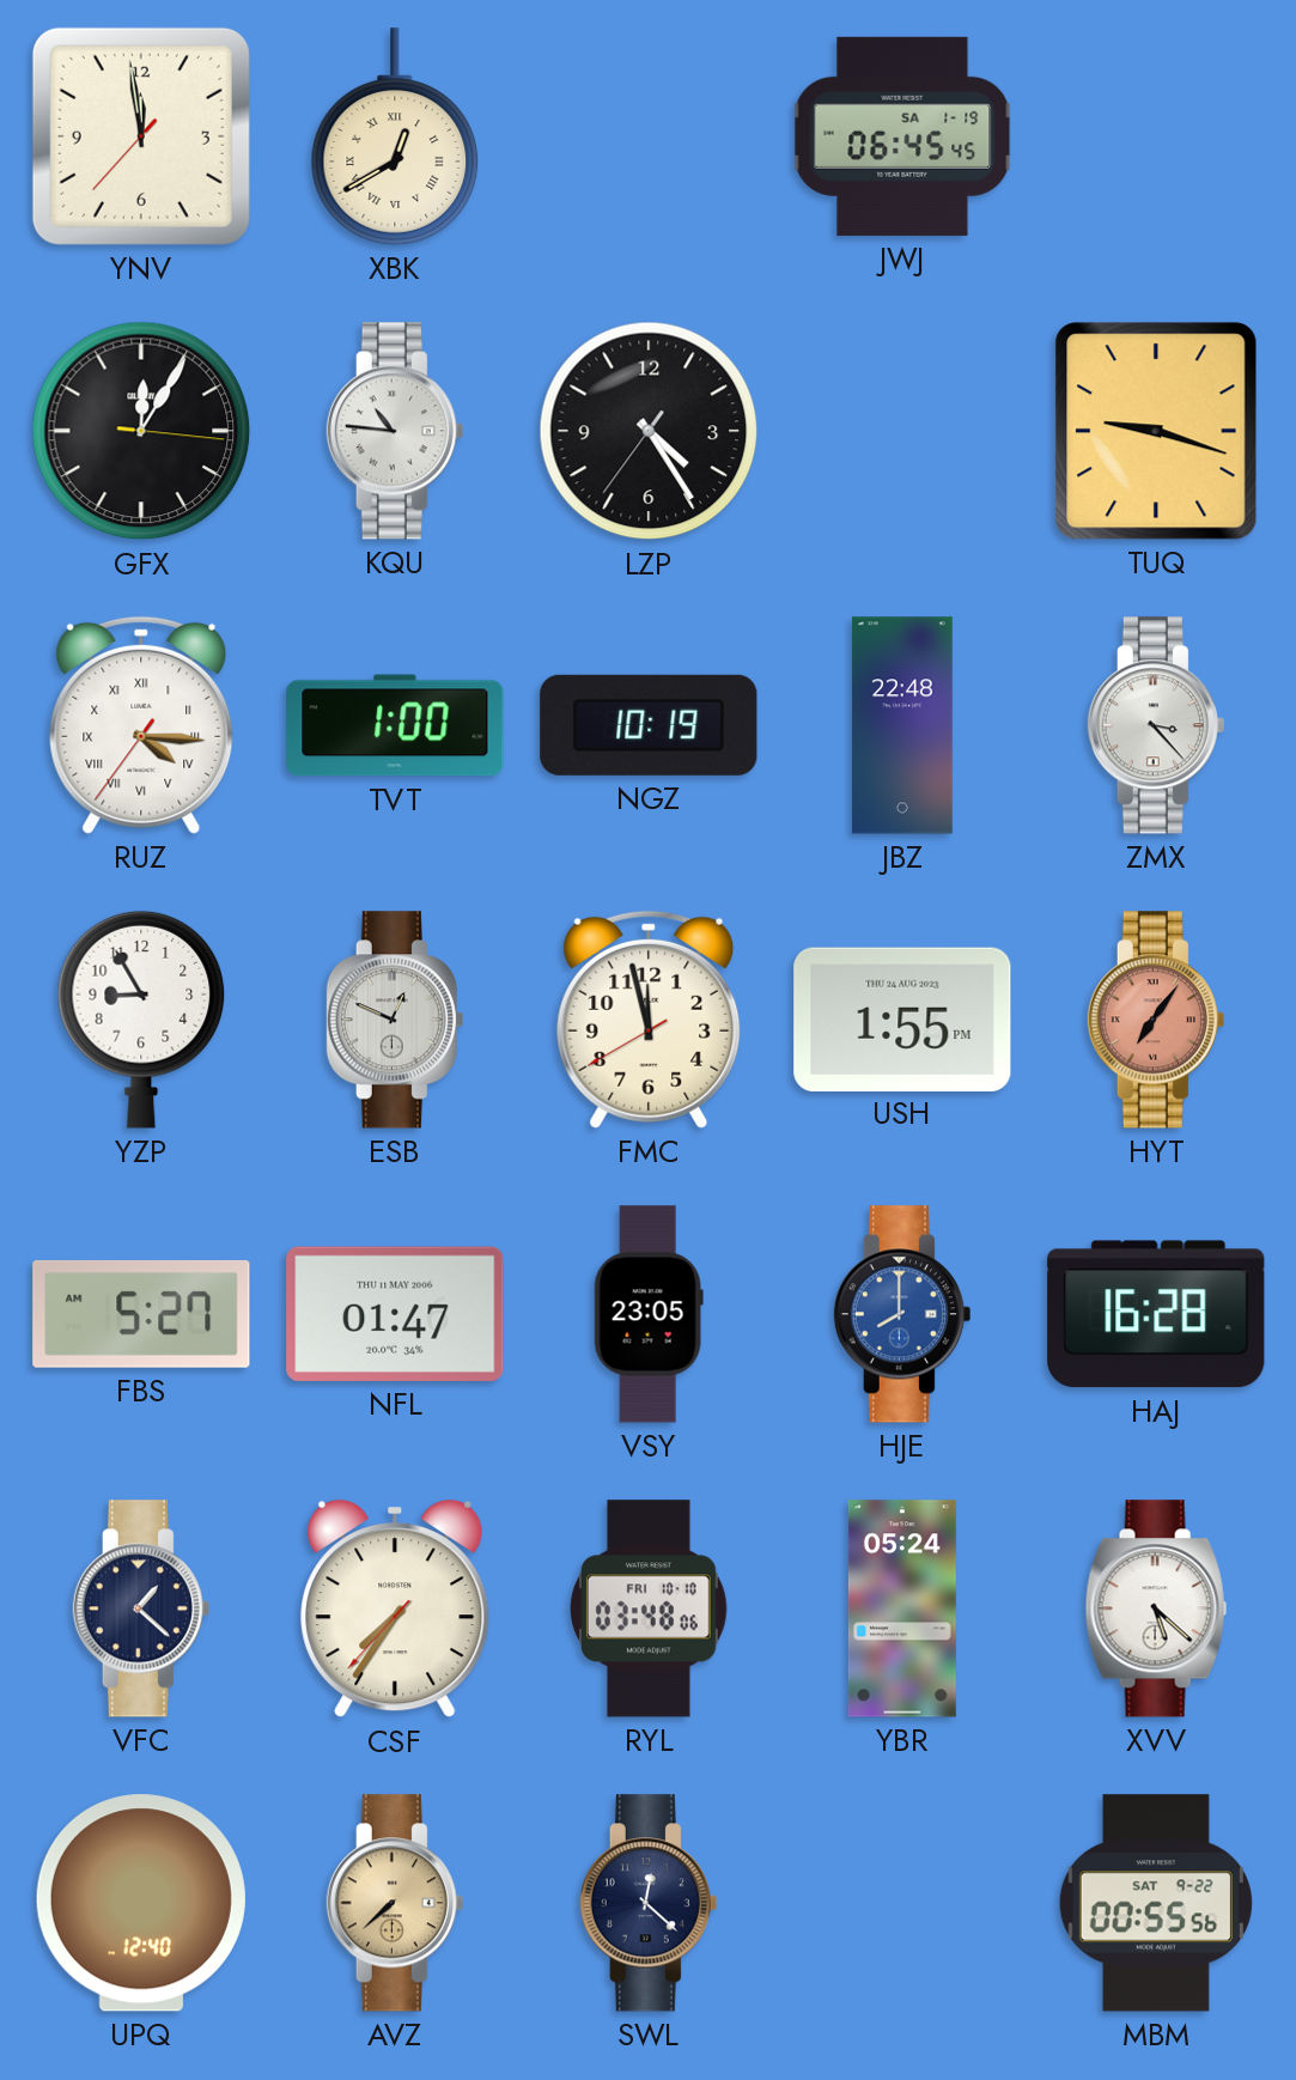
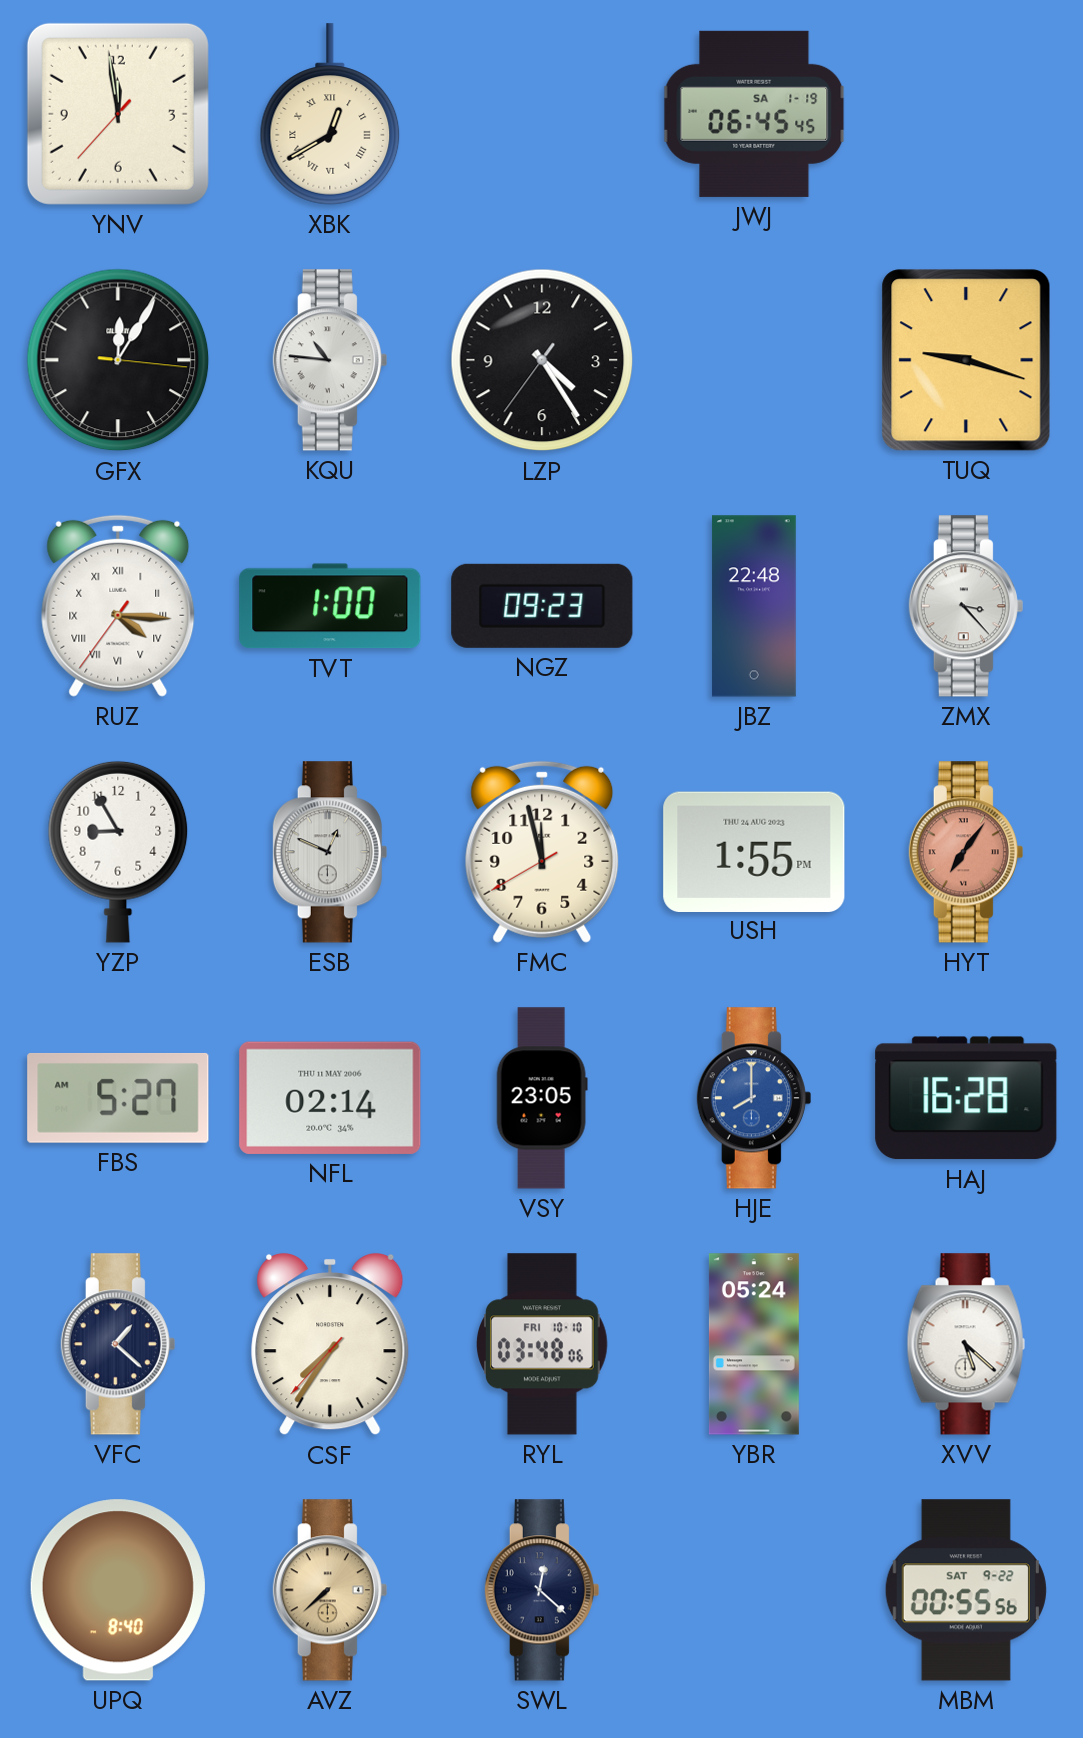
NGZ: 10:19 -> 09:23
NFL: 01:47 -> 02:14
UPQ: 12:40 -> 8:40
